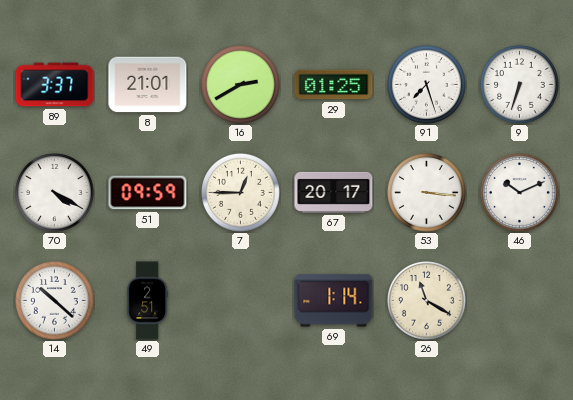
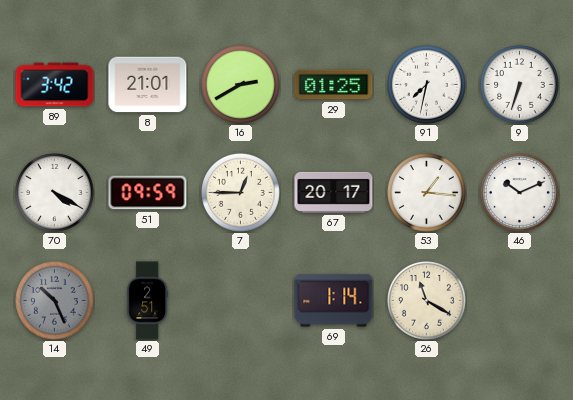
89: 3:37 -> 3:42
91: 7:27 -> 7:32
53: 3:16 -> 1:16
14: 10:22 -> 10:26
14 dial: white -> grey
